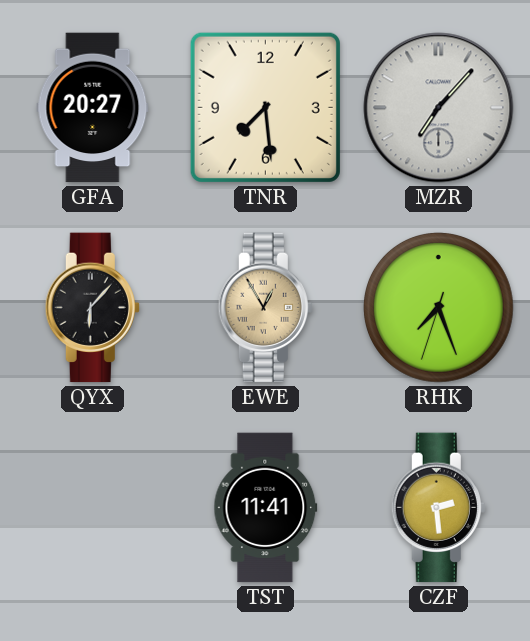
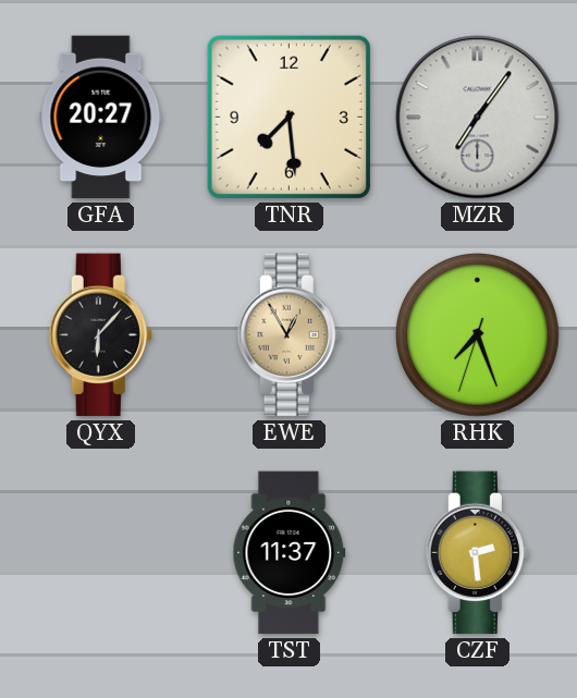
MZR: 7:07 -> 7:06
TST: 11:41 -> 11:37
